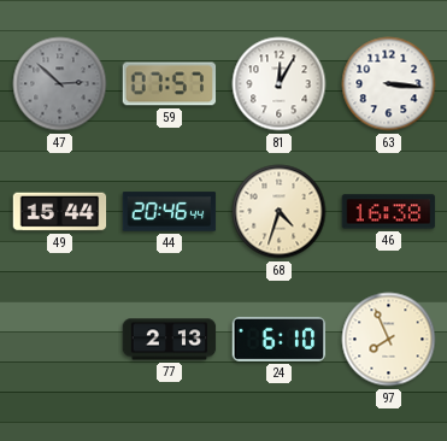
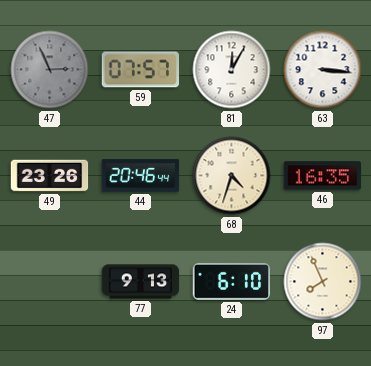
47: 2:52 -> 2:56
49: 15:44 -> 23:26
46: 16:38 -> 16:35
77: 2:13 -> 9:13
